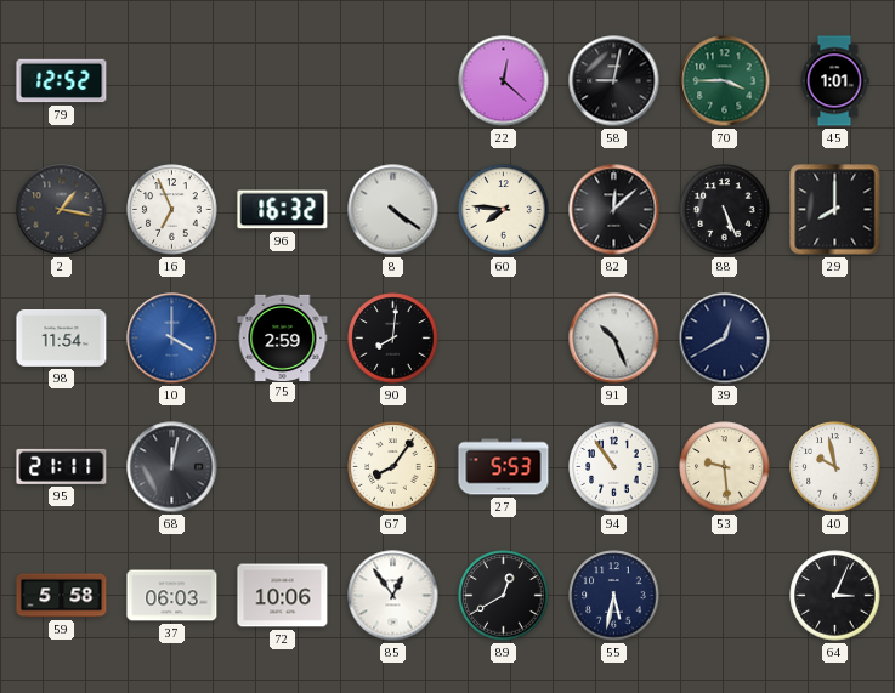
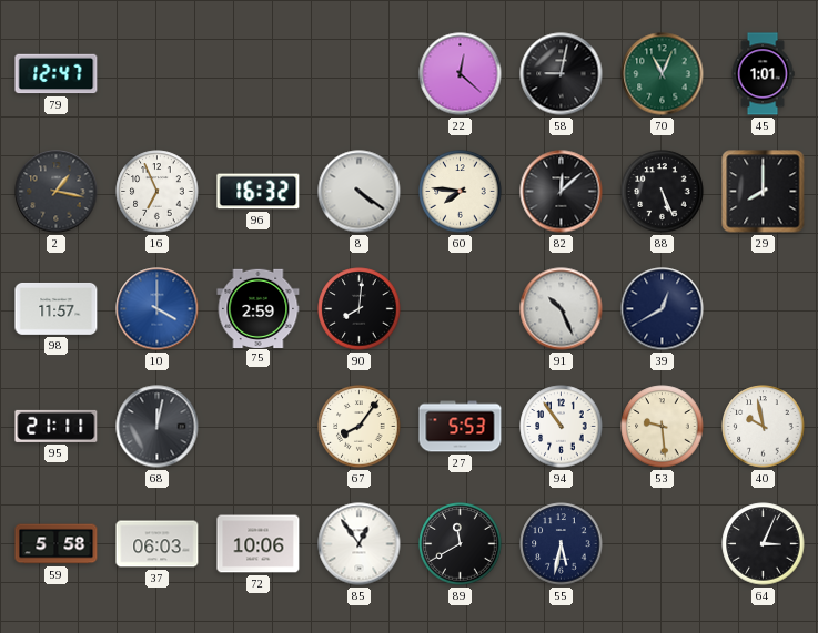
79: 12:52 -> 12:47
70: 3:45 -> 11:04
98: 11:54 -> 11:57
89: 12:40 -> 11:40
